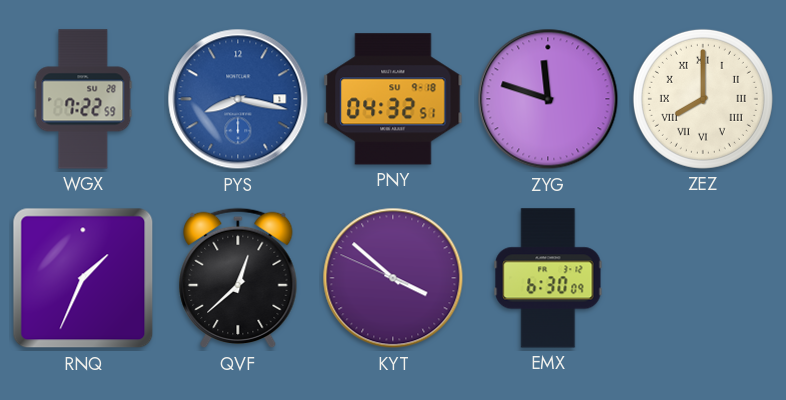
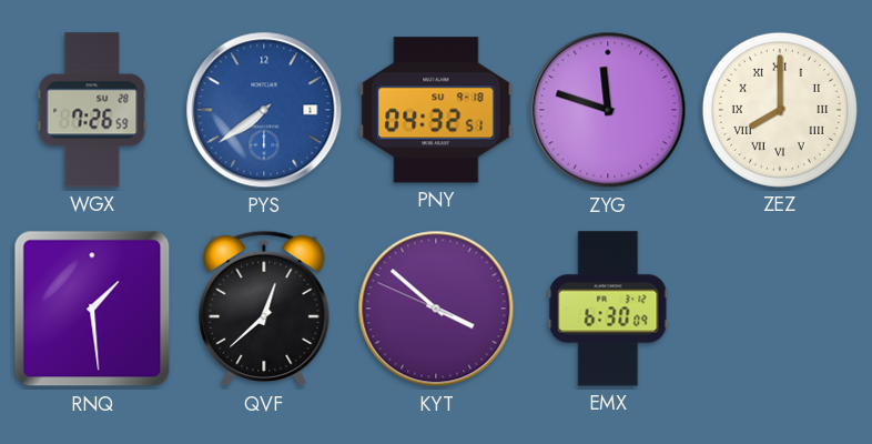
WGX: 7:22 -> 7:26
PYS: 8:17 -> 7:39
RNQ: 1:34 -> 1:29
